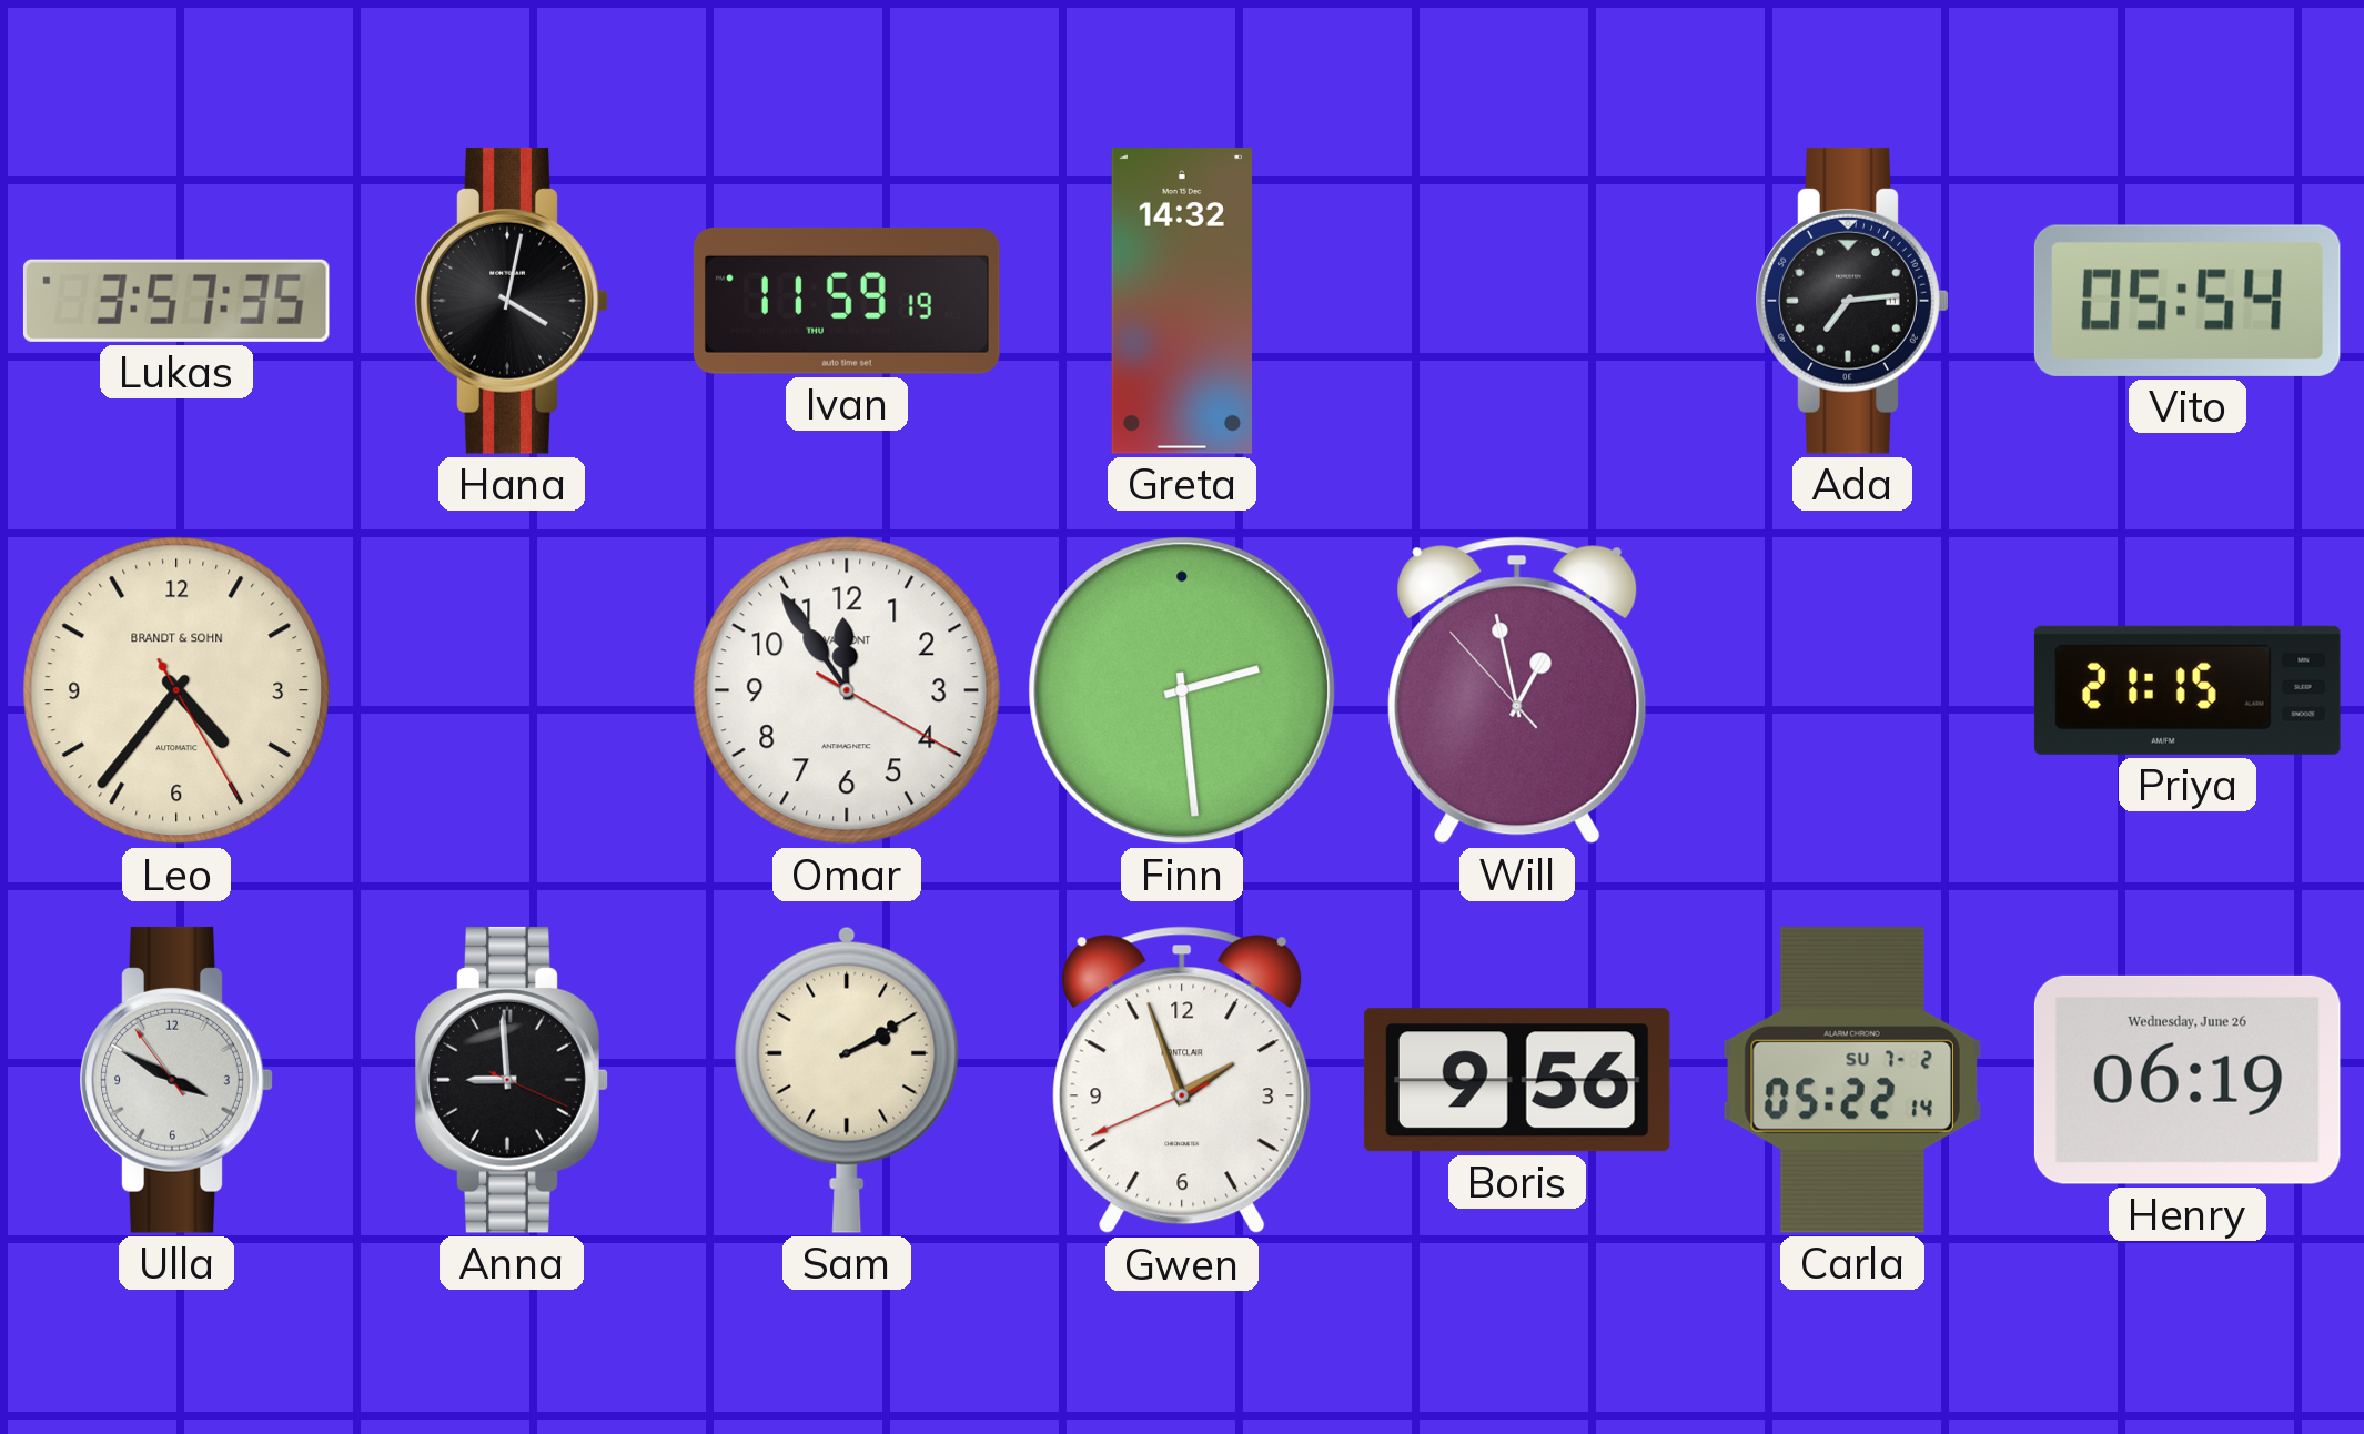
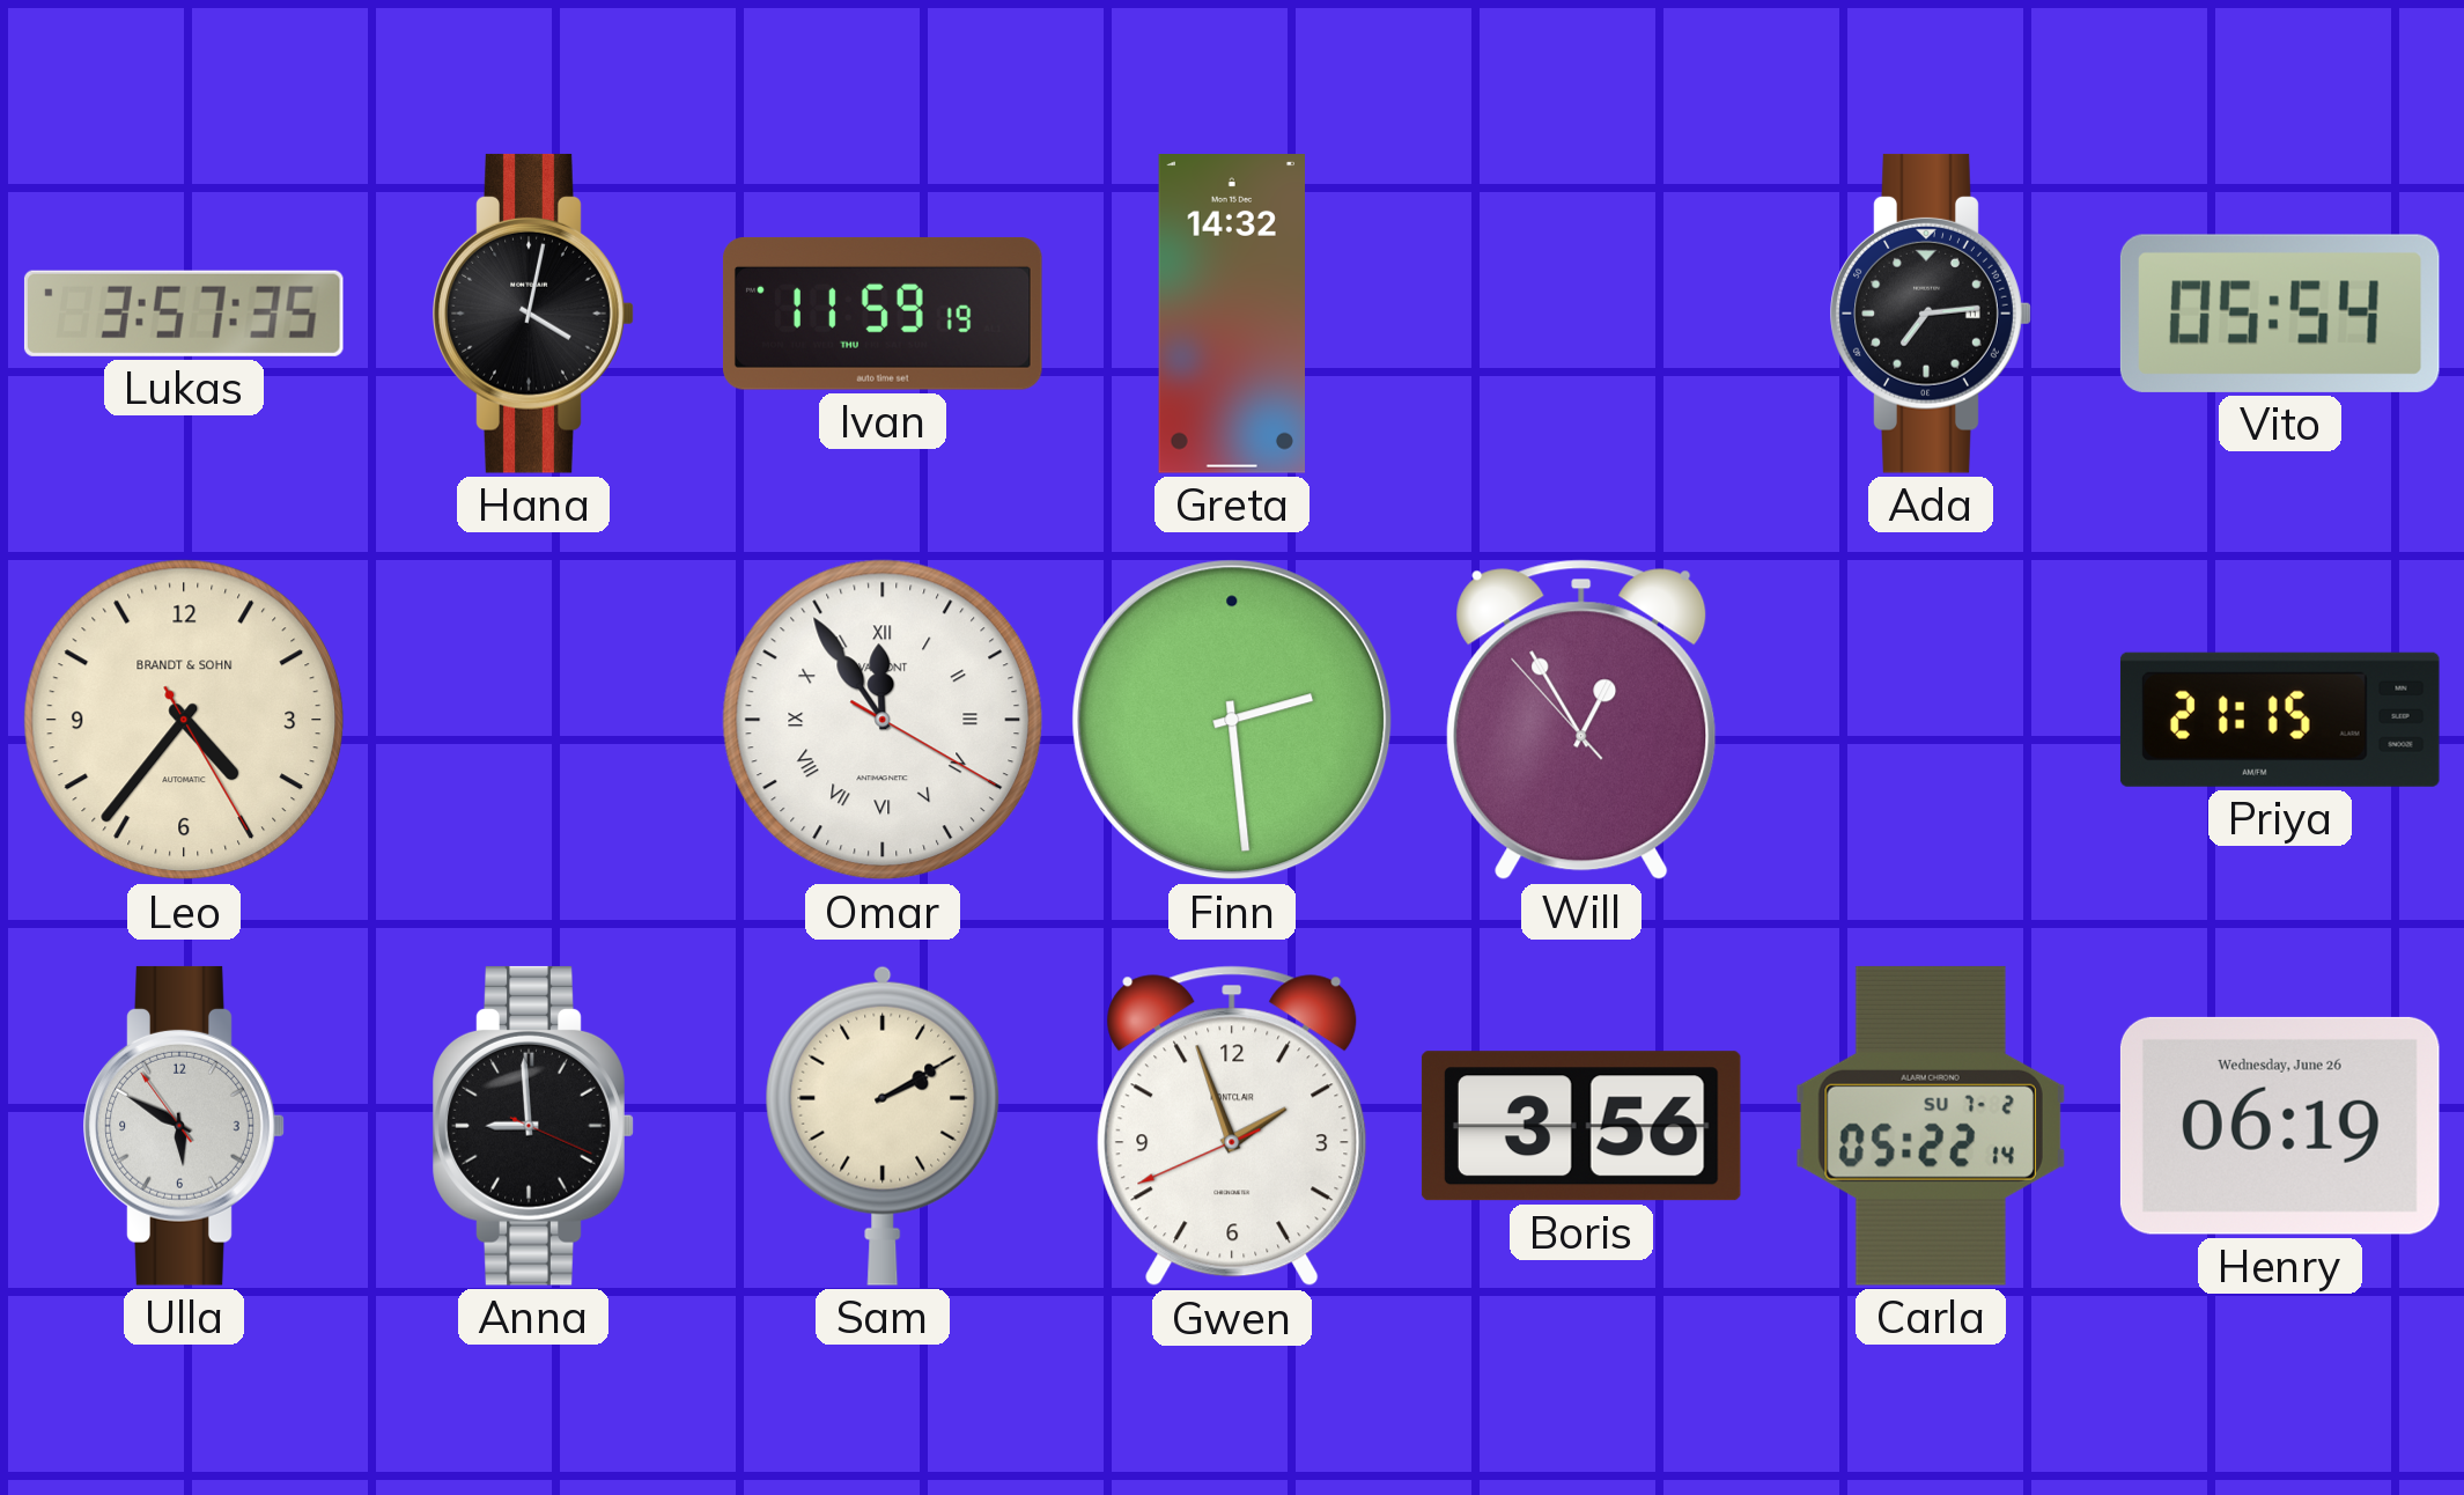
Omar numerals: Arabic -> Roman
Will: 12:57 -> 12:54
Ulla: 3:49 -> 5:49
Boris: 9:56 -> 3:56
